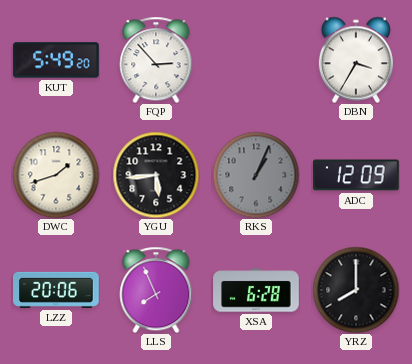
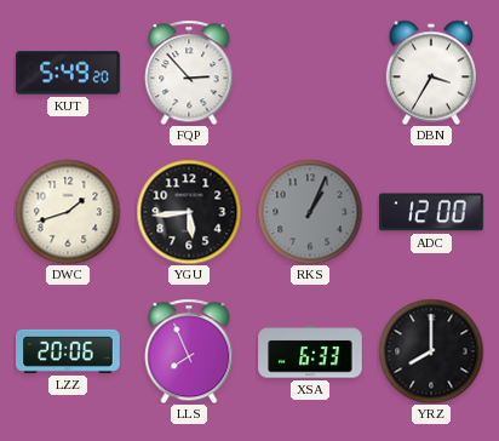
ADC: 12:09 -> 12:00
XSA: 6:28 -> 6:33
